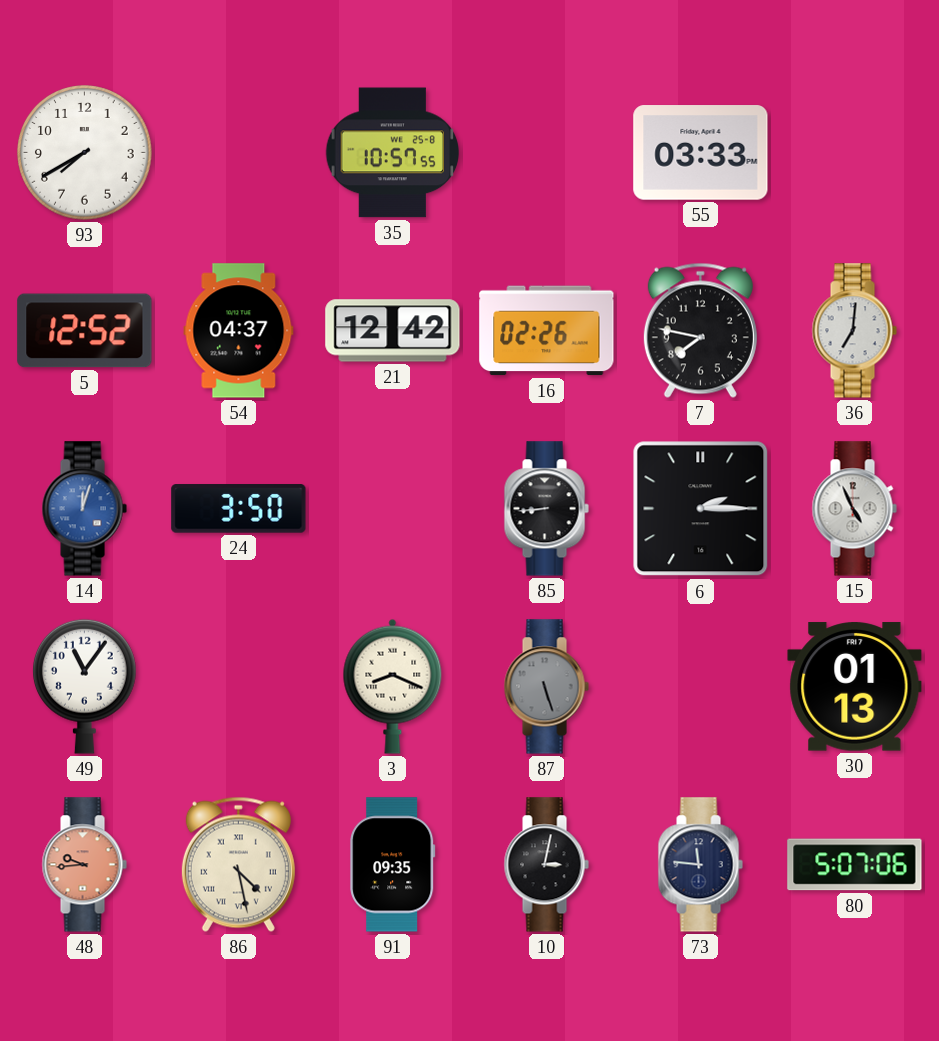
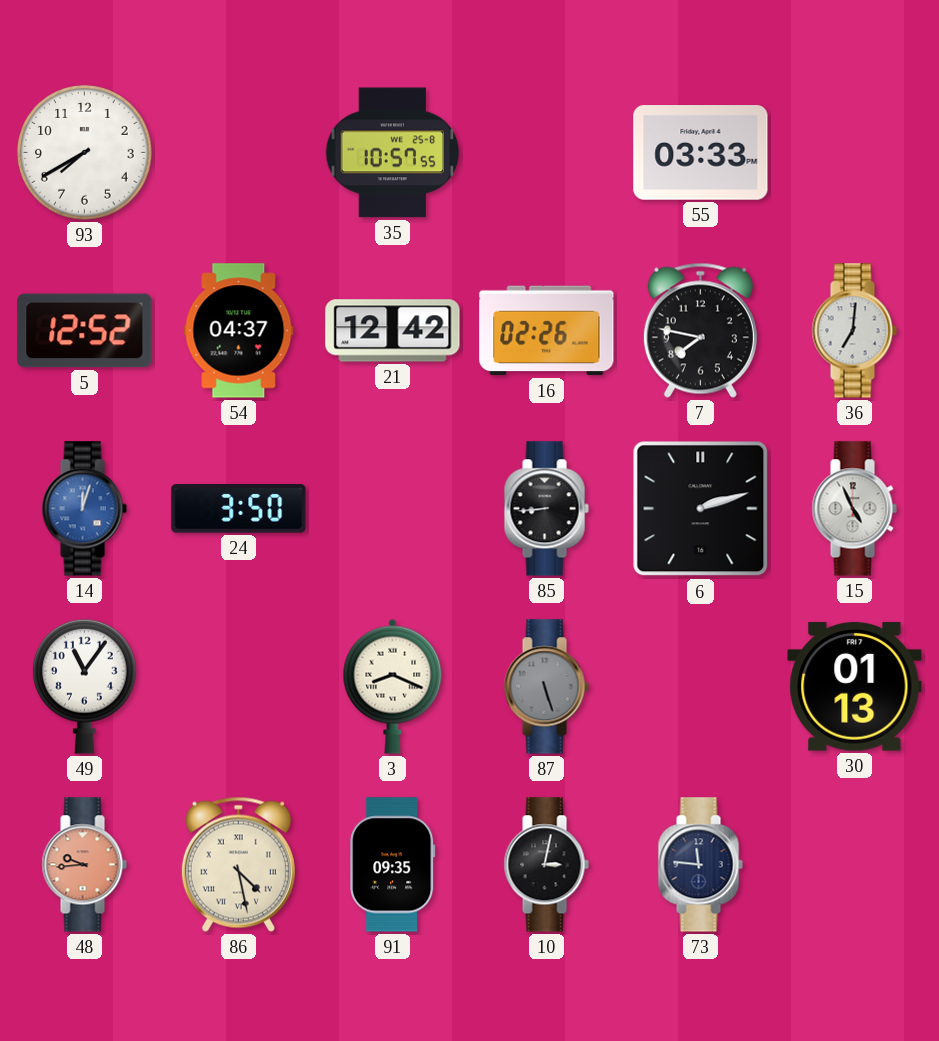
6: 2:15 -> 2:12
80: 5:07 -> none
